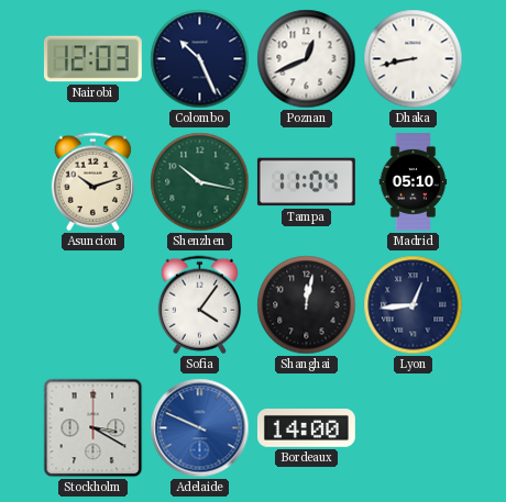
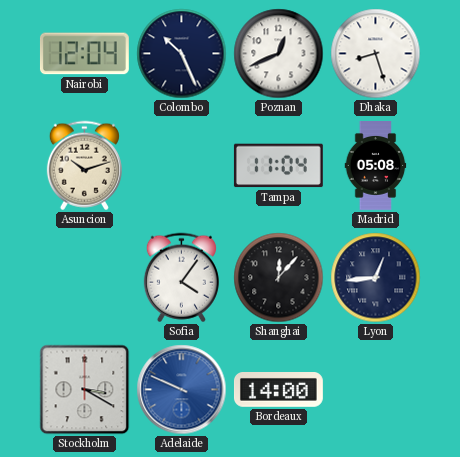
Nairobi: 12:03 -> 12:04
Dhaka: 8:43 -> 8:27
Shenzhen: 10:17 -> none
Madrid: 05:10 -> 05:08
Shanghai: 12:02 -> 12:07
